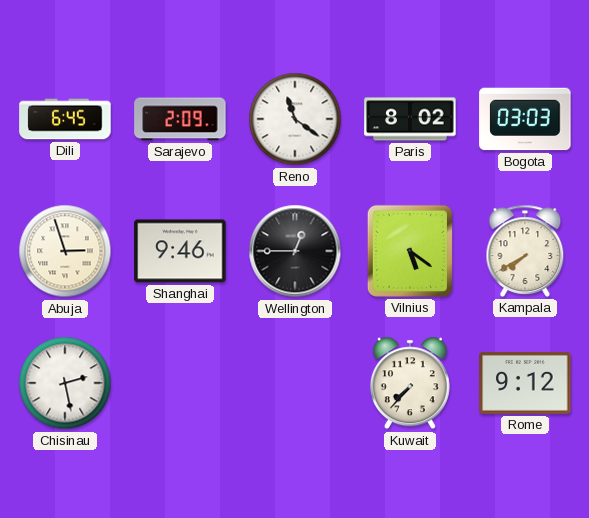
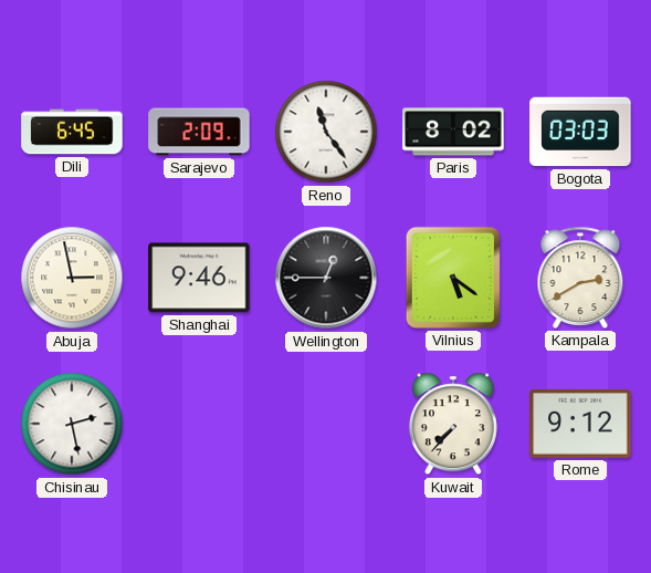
Reno: 11:21 -> 11:24
Abuja: 2:57 -> 2:58
Kampala: 7:40 -> 2:40
